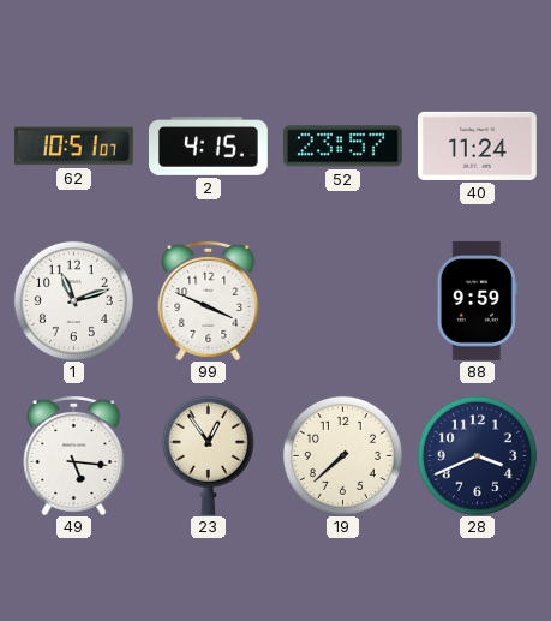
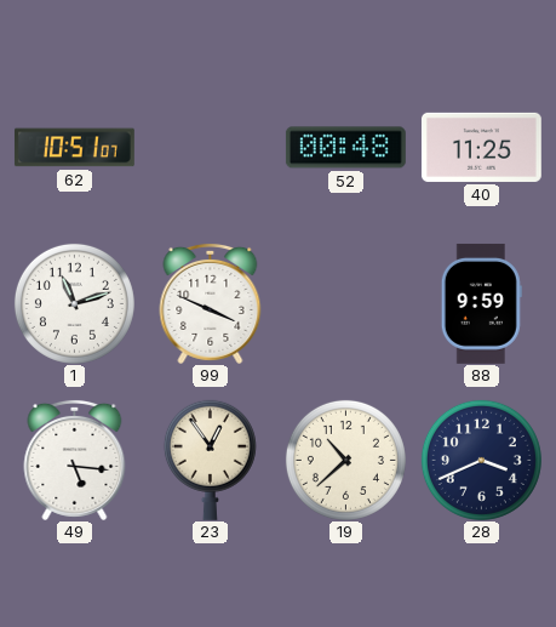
2: 4:15 -> none
52: 23:57 -> 00:48
40: 11:24 -> 11:25
19: 7:38 -> 10:38
